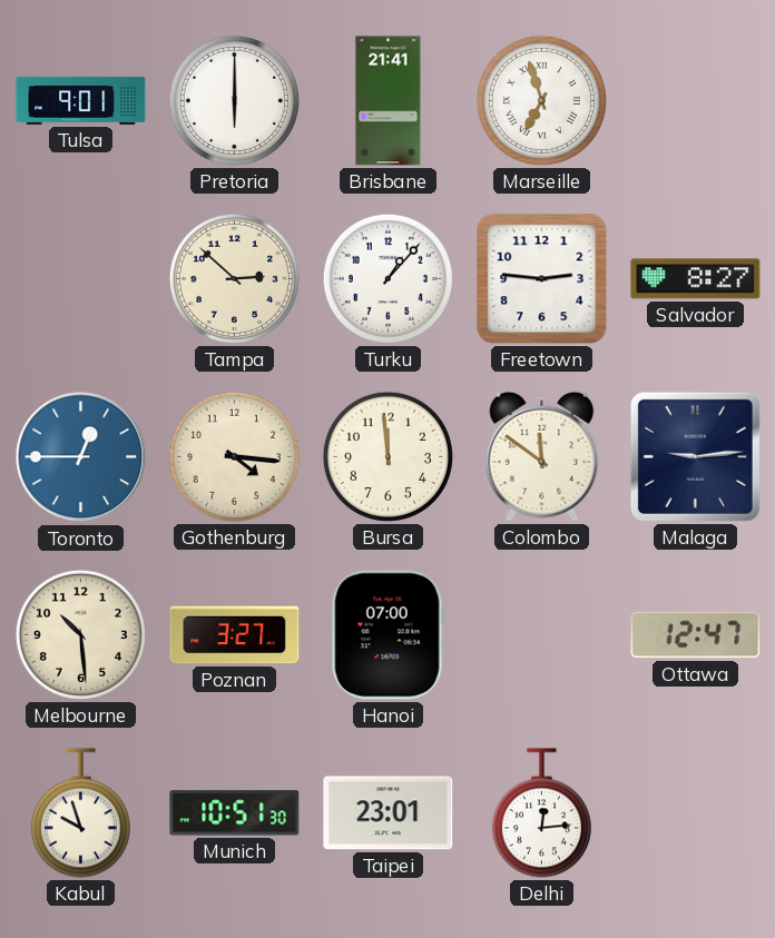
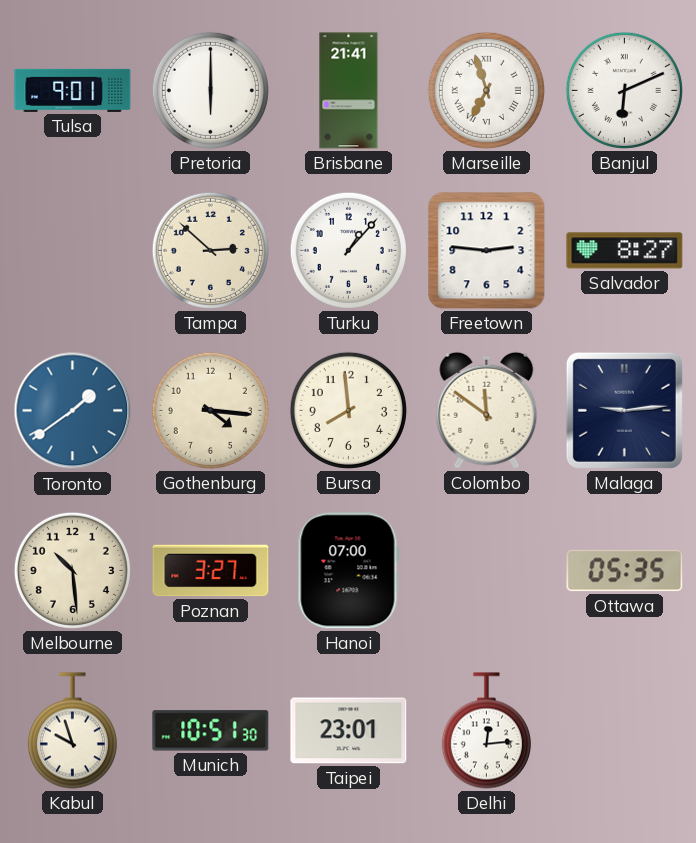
Banjul: none -> 6:11
Toronto: 12:45 -> 1:39
Bursa: 11:59 -> 7:59
Ottawa: 12:47 -> 05:35
